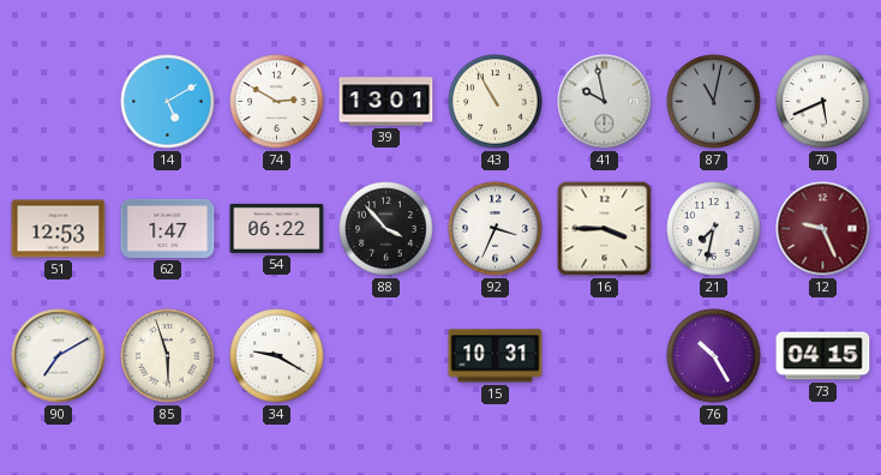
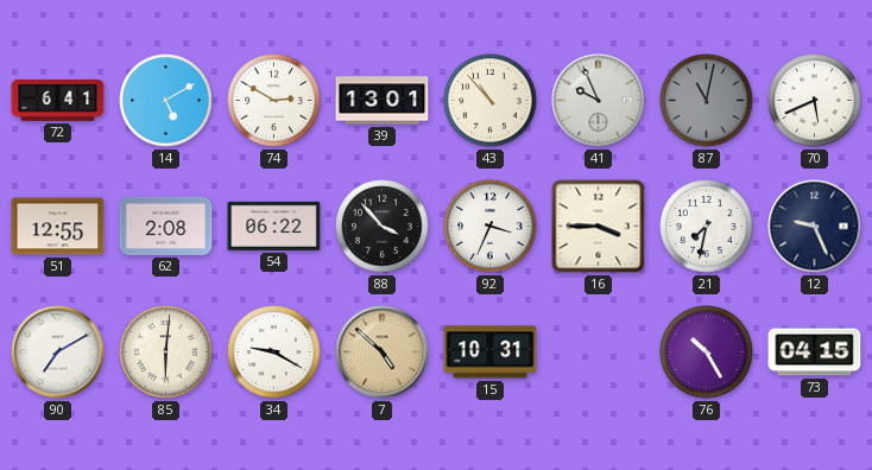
72: none -> 6:41
43: 10:55 -> 10:53
41: 9:58 -> 9:56
51: 12:53 -> 12:55
62: 1:47 -> 2:08
12 dial: burgundy -> navy
85: 5:57 -> 6:01
7: none -> 4:52
